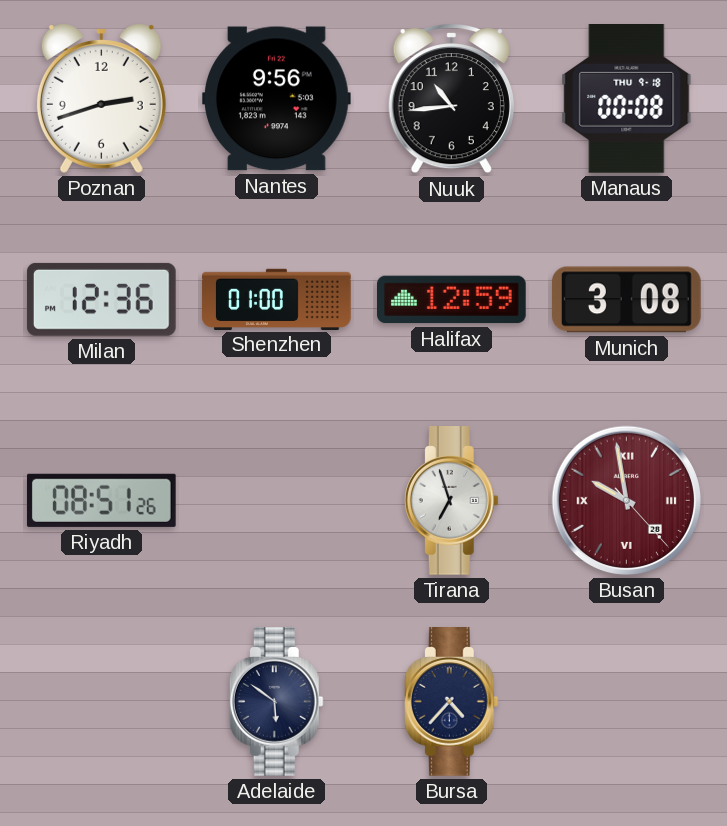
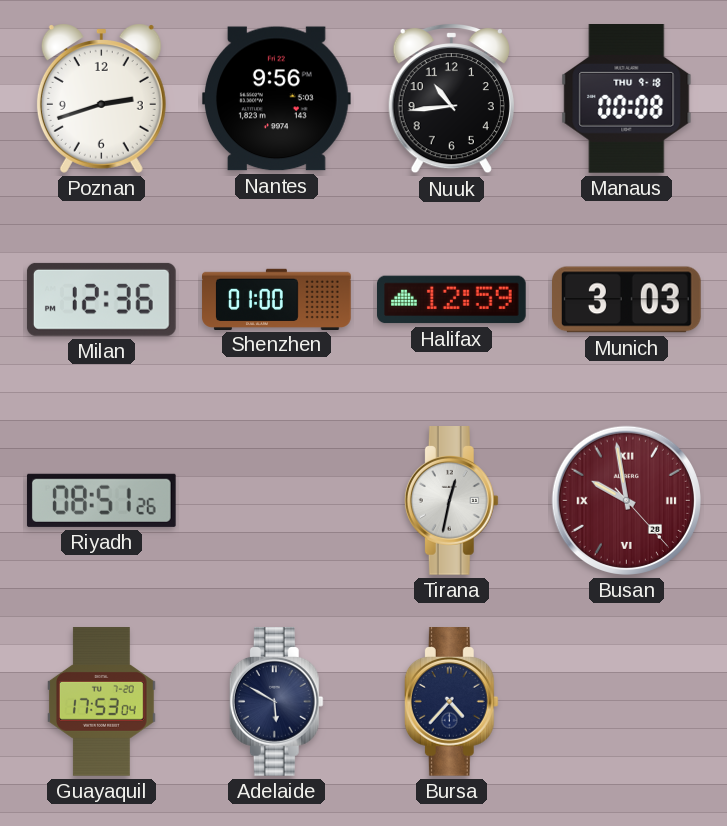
Munich: 3:08 -> 3:03
Tirana: 6:57 -> 12:32
Guayaquil: none -> 17:53
Adelaide: 5:51 -> 5:50
